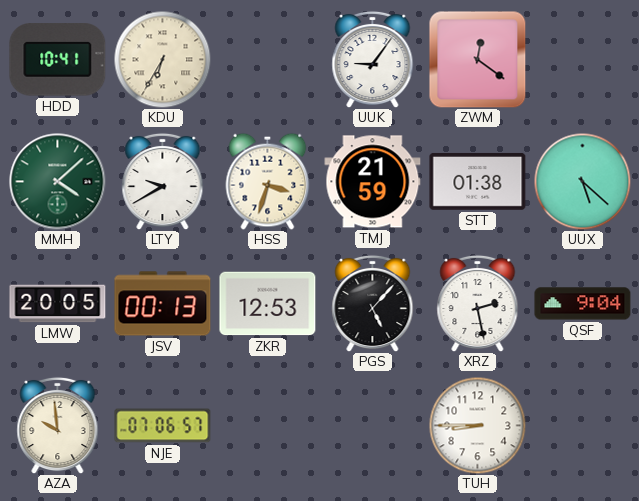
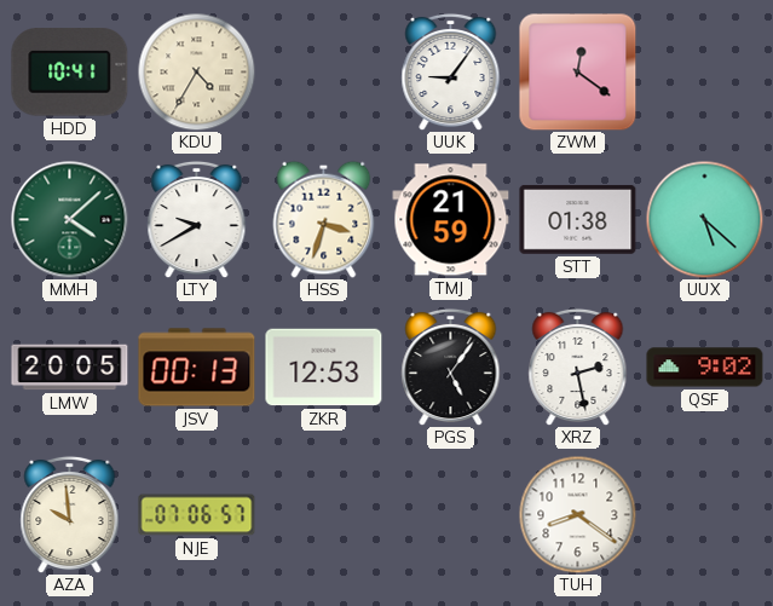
KDU: 6:35 -> 4:35
PGS: 5:07 -> 5:06
QSF: 9:04 -> 9:02
TUH: 8:45 -> 8:21
